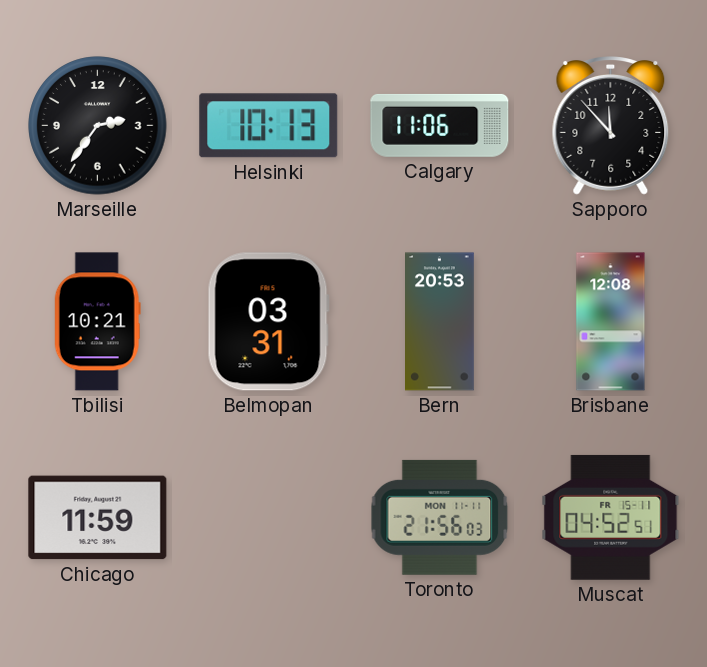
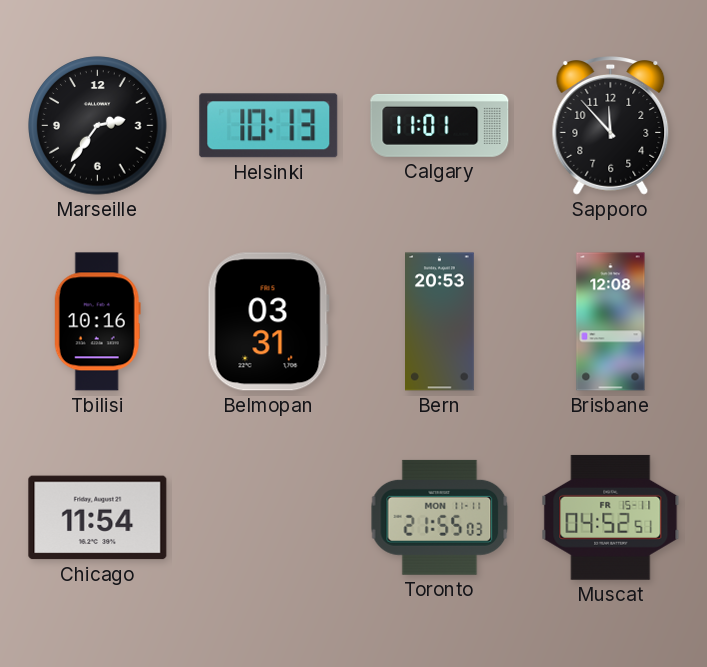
Calgary: 11:06 -> 11:01
Tbilisi: 10:21 -> 10:16
Chicago: 11:59 -> 11:54
Toronto: 21:56 -> 21:55
